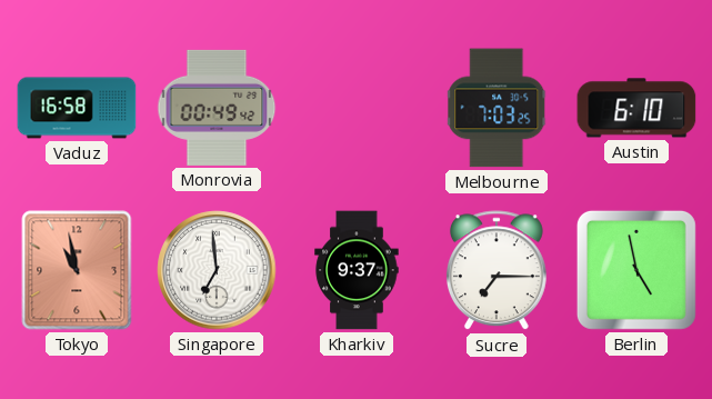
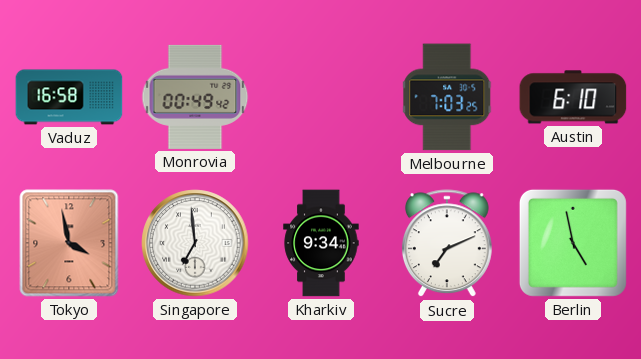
Tokyo: 10:58 -> 3:58
Kharkiv: 9:37 -> 9:34
Sucre: 7:15 -> 7:11
